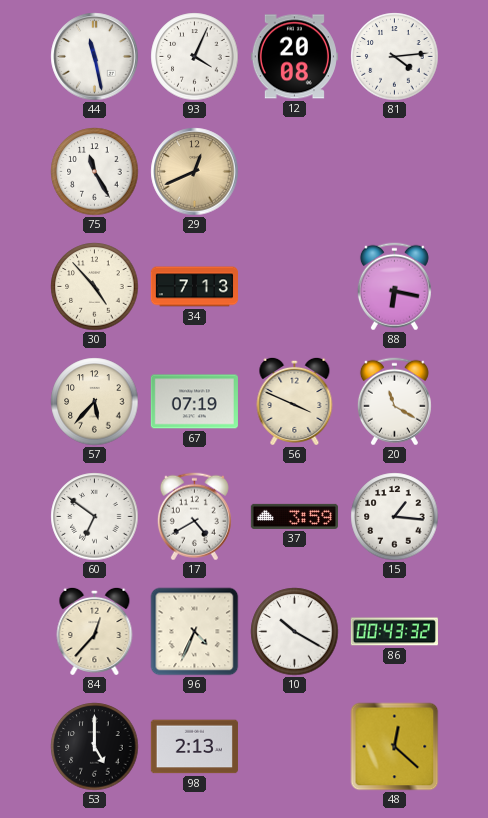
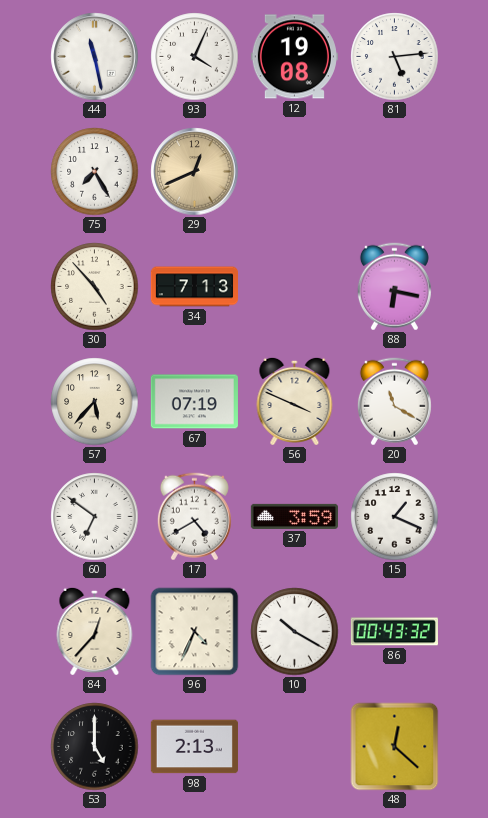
12: 20:08 -> 19:08
81: 4:14 -> 5:14
75: 11:25 -> 7:25
15: 1:16 -> 1:19
